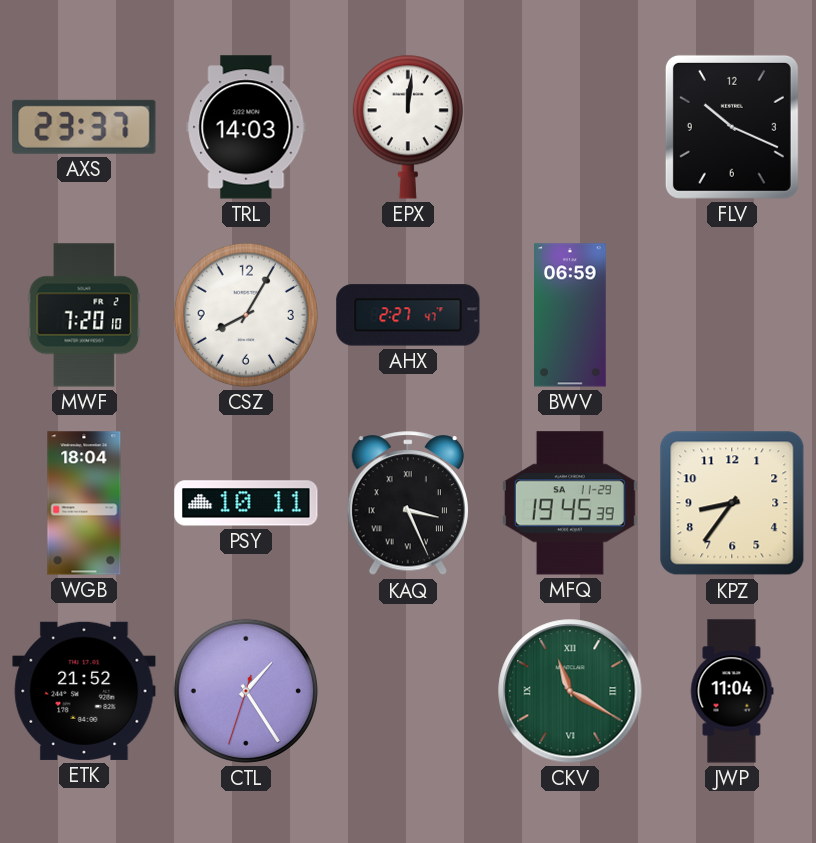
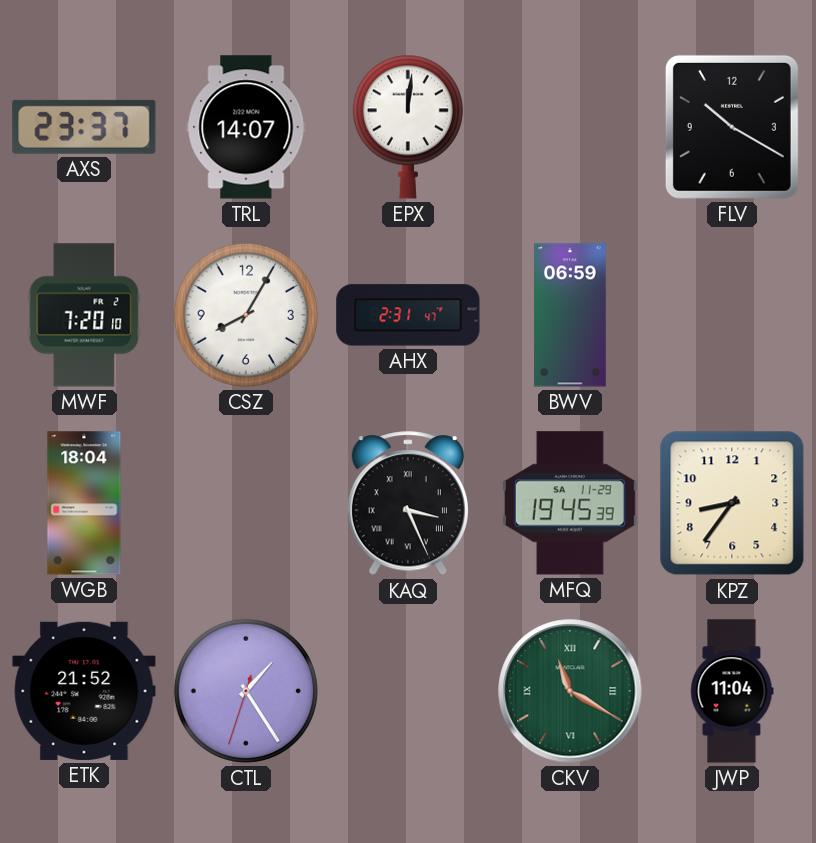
TRL: 14:03 -> 14:07
FLV: 10:19 -> 10:20
AHX: 2:27 -> 2:31
PSY: 10:11 -> none
